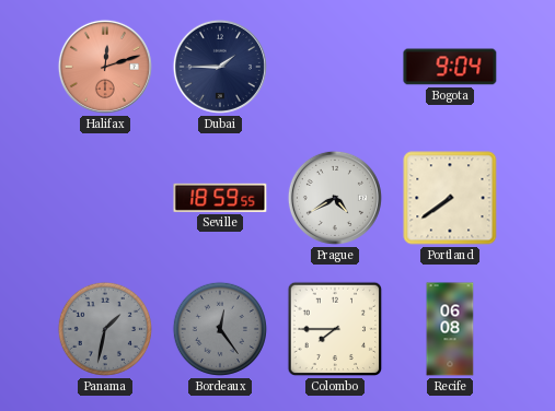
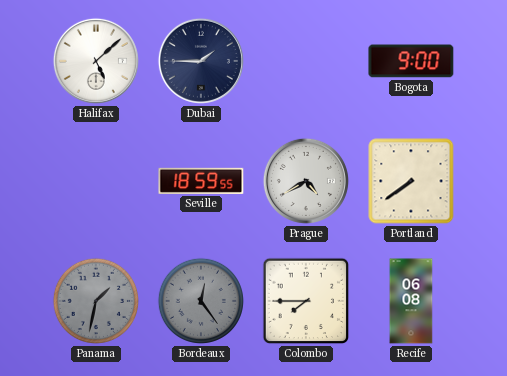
Halifax: 12:12 -> 5:08
Halifax dial: salmon -> white
Bogota: 9:04 -> 9:00
